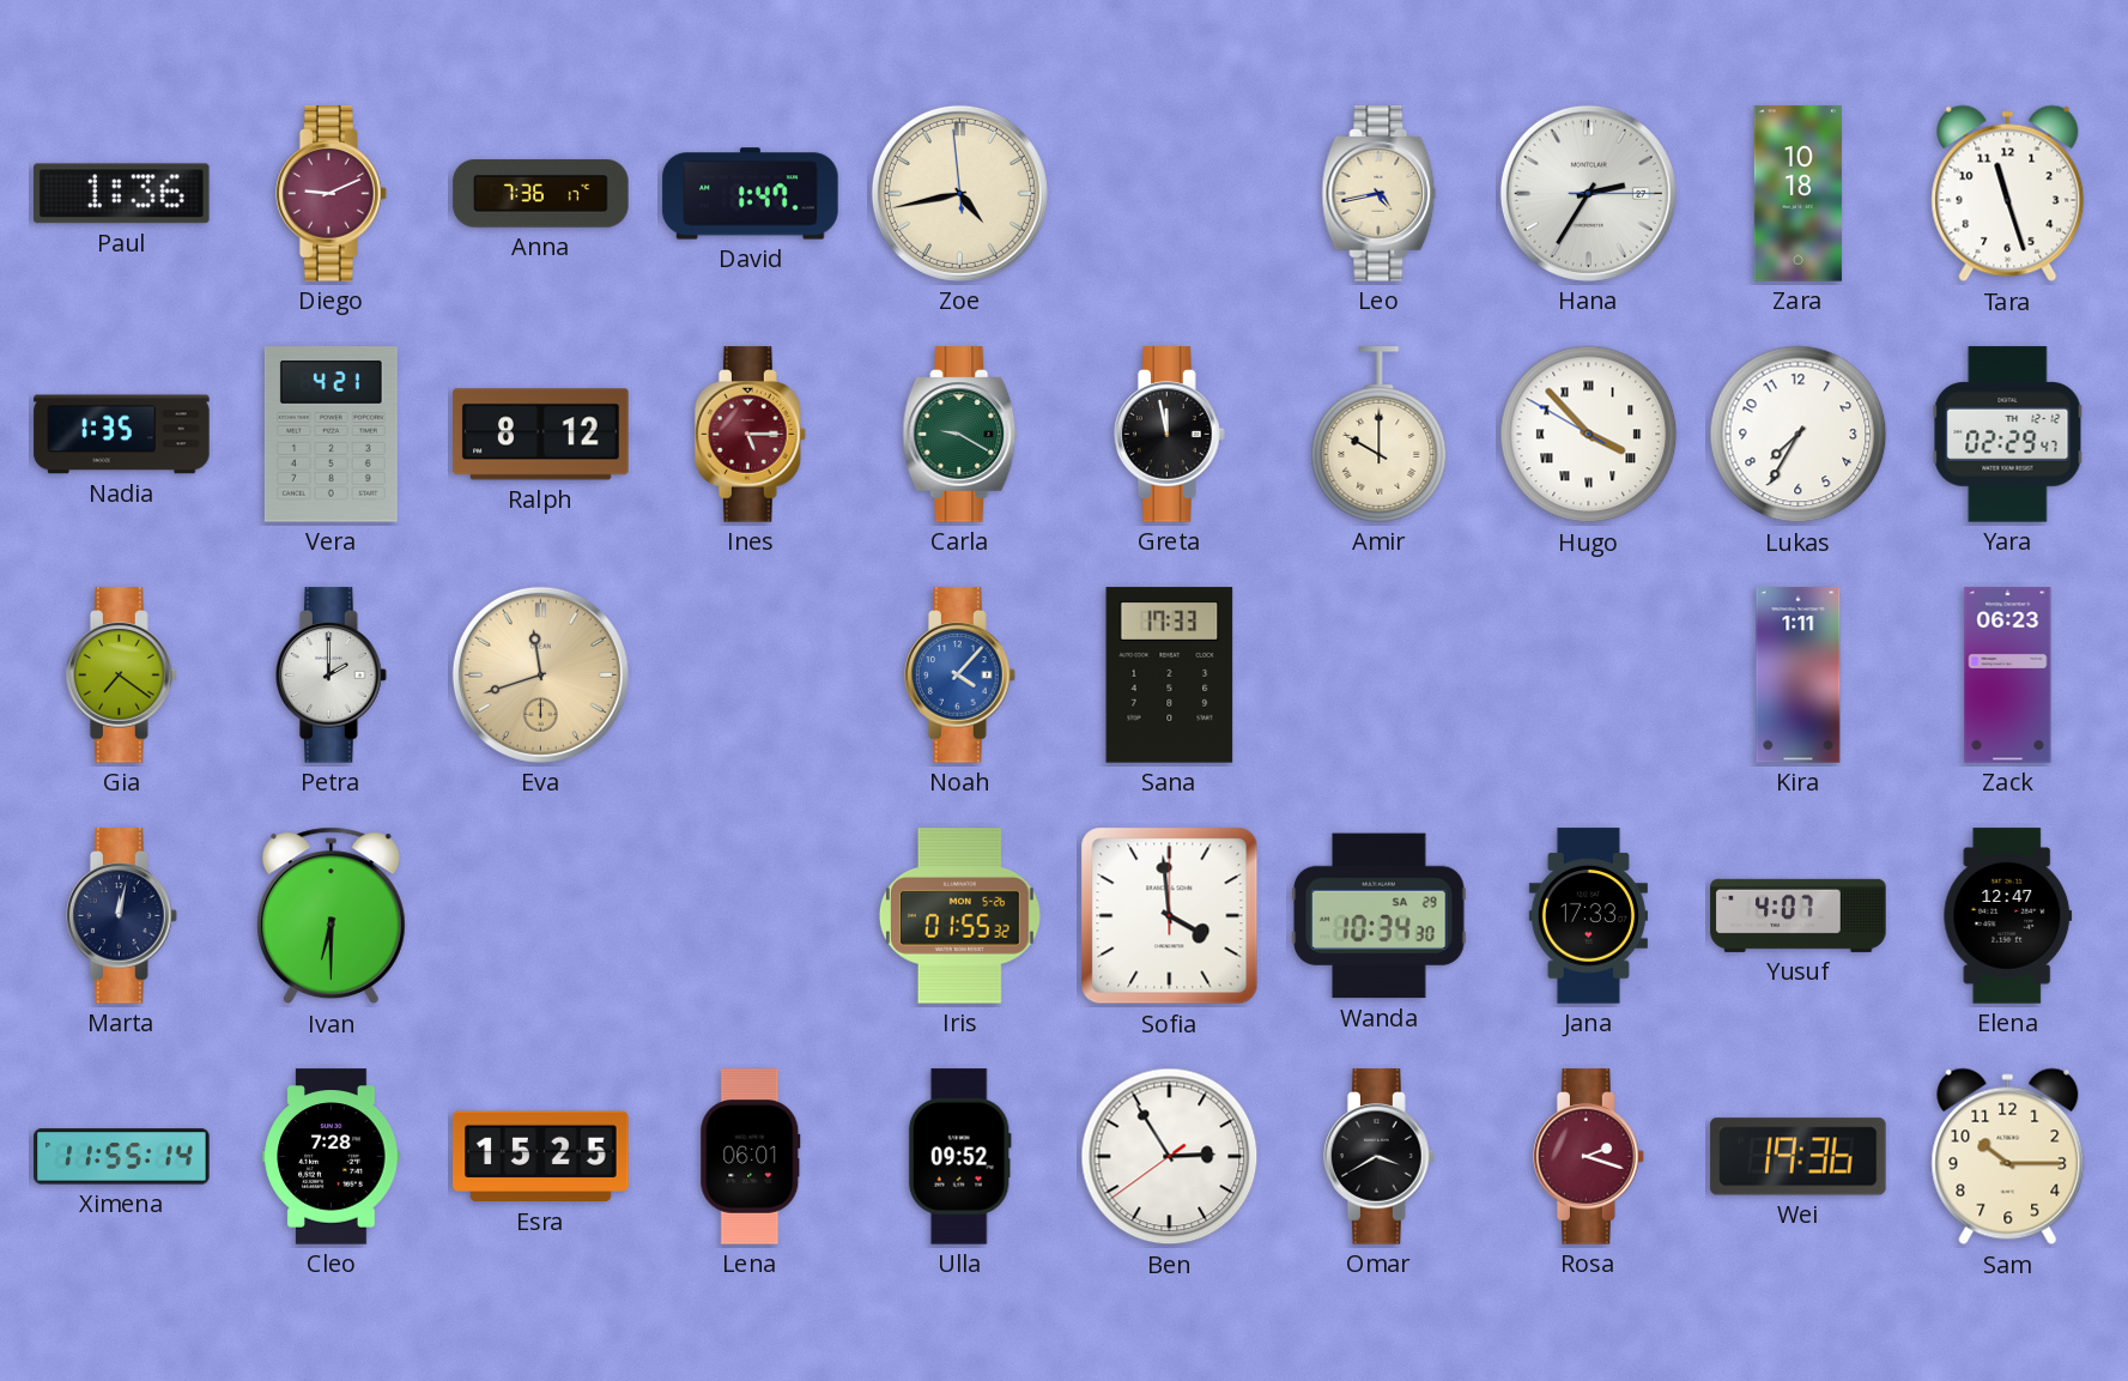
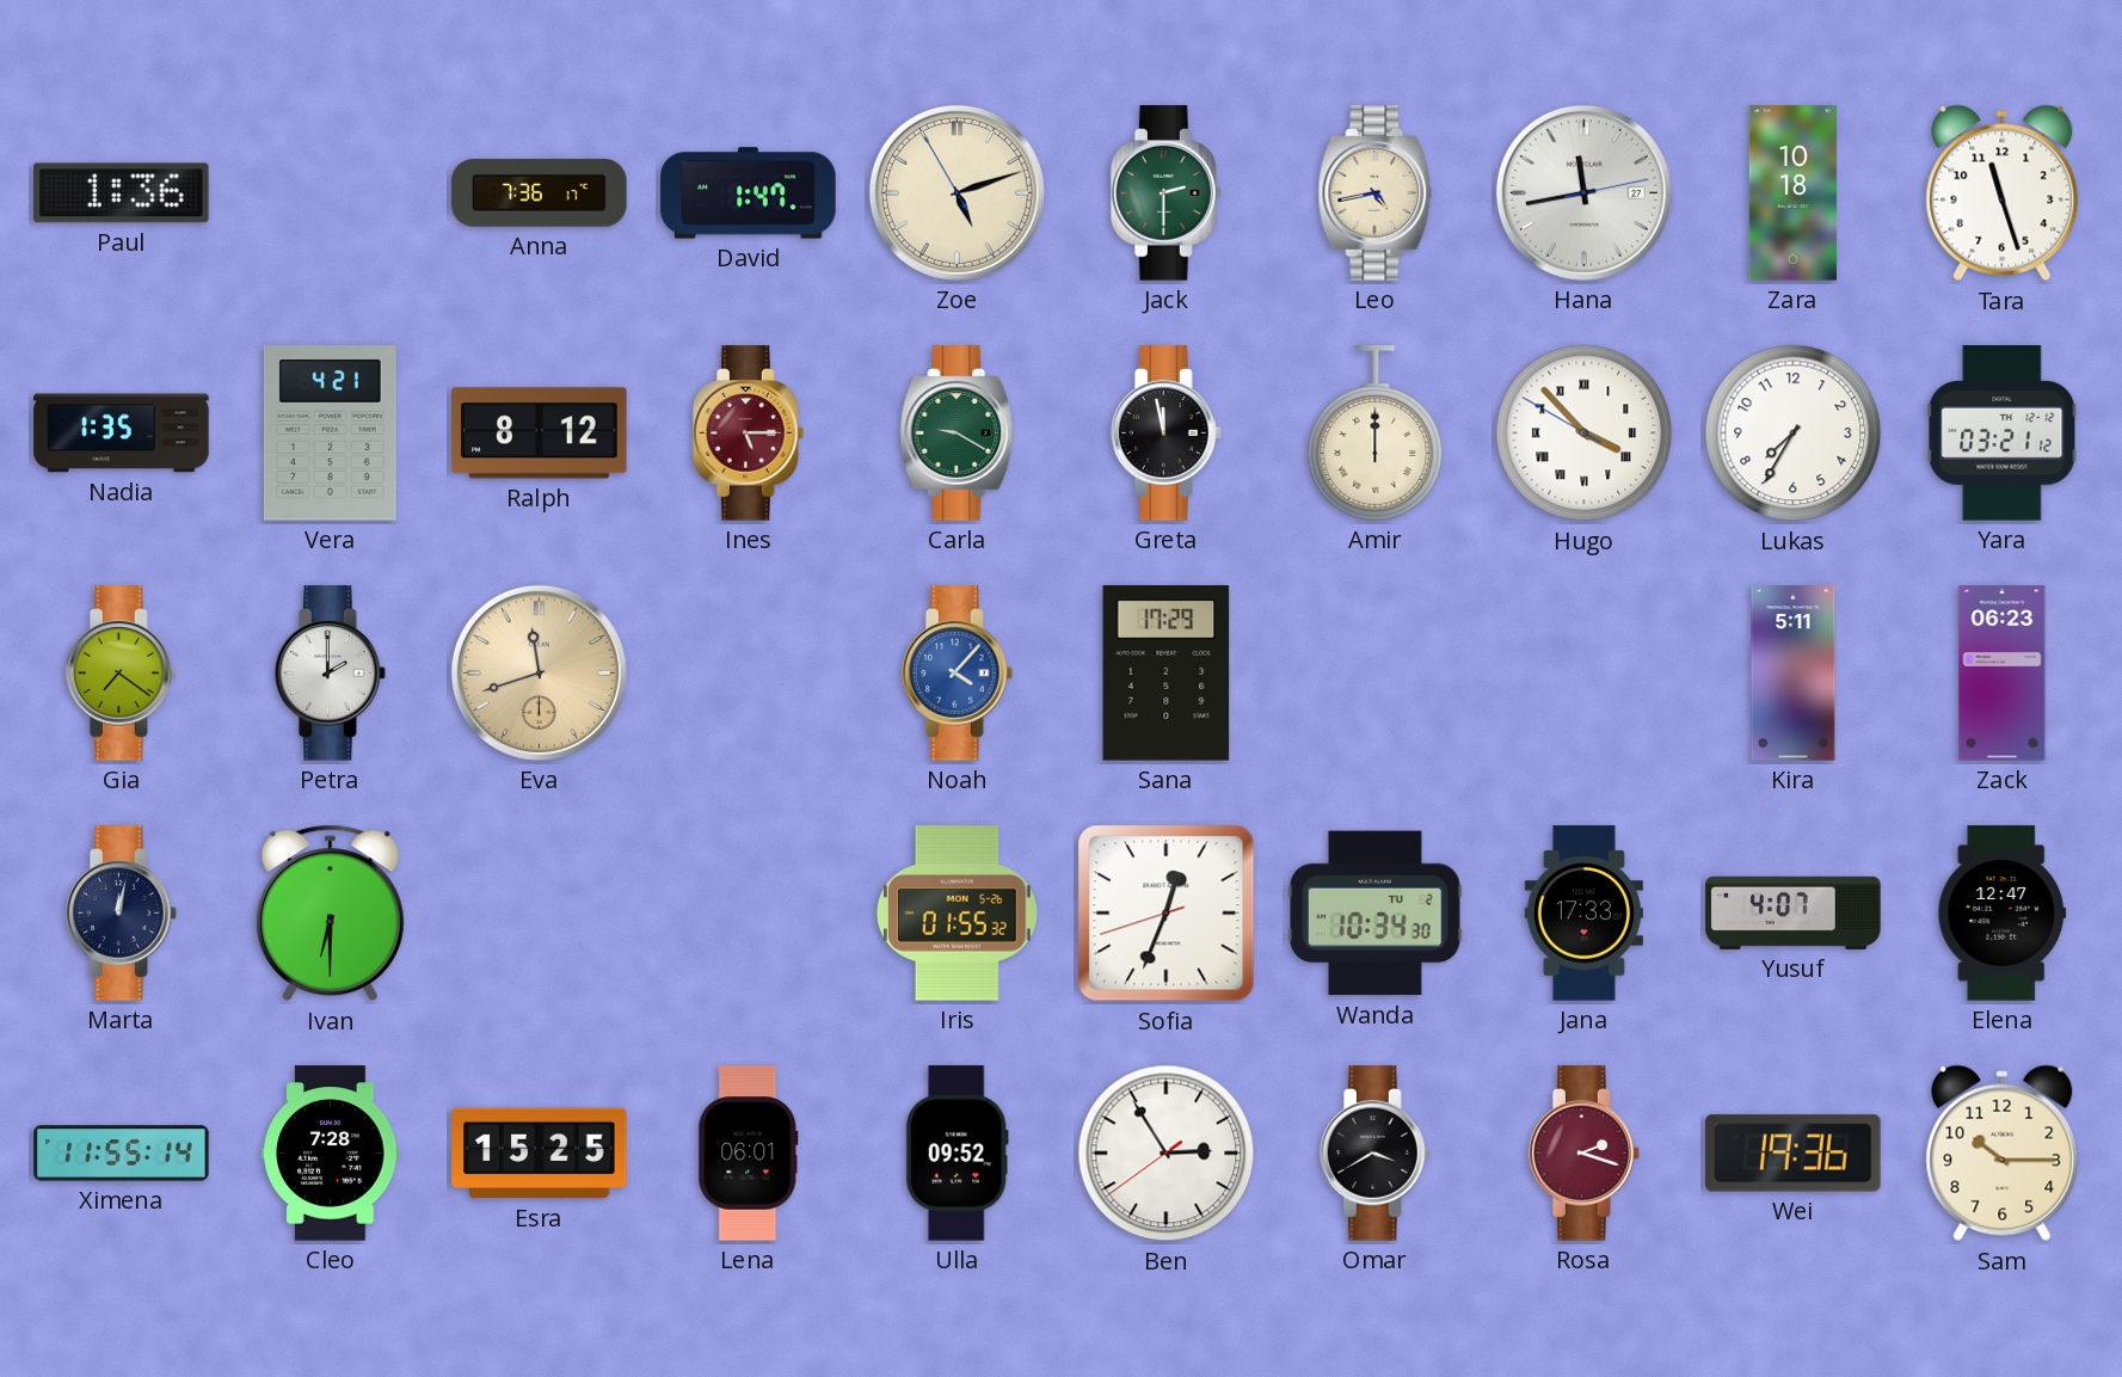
Diego: 9:11 -> none
Zoe: 4:42 -> 5:11
Jack: none -> 2:30
Hana: 2:35 -> 11:43
Amir: 10:00 -> 12:00
Yara: 02:29 -> 03:21
Sana: 17:33 -> 17:29
Kira: 1:11 -> 5:11
Sofia: 3:59 -> 12:33
Wanda date: SA 29 -> TU 2
